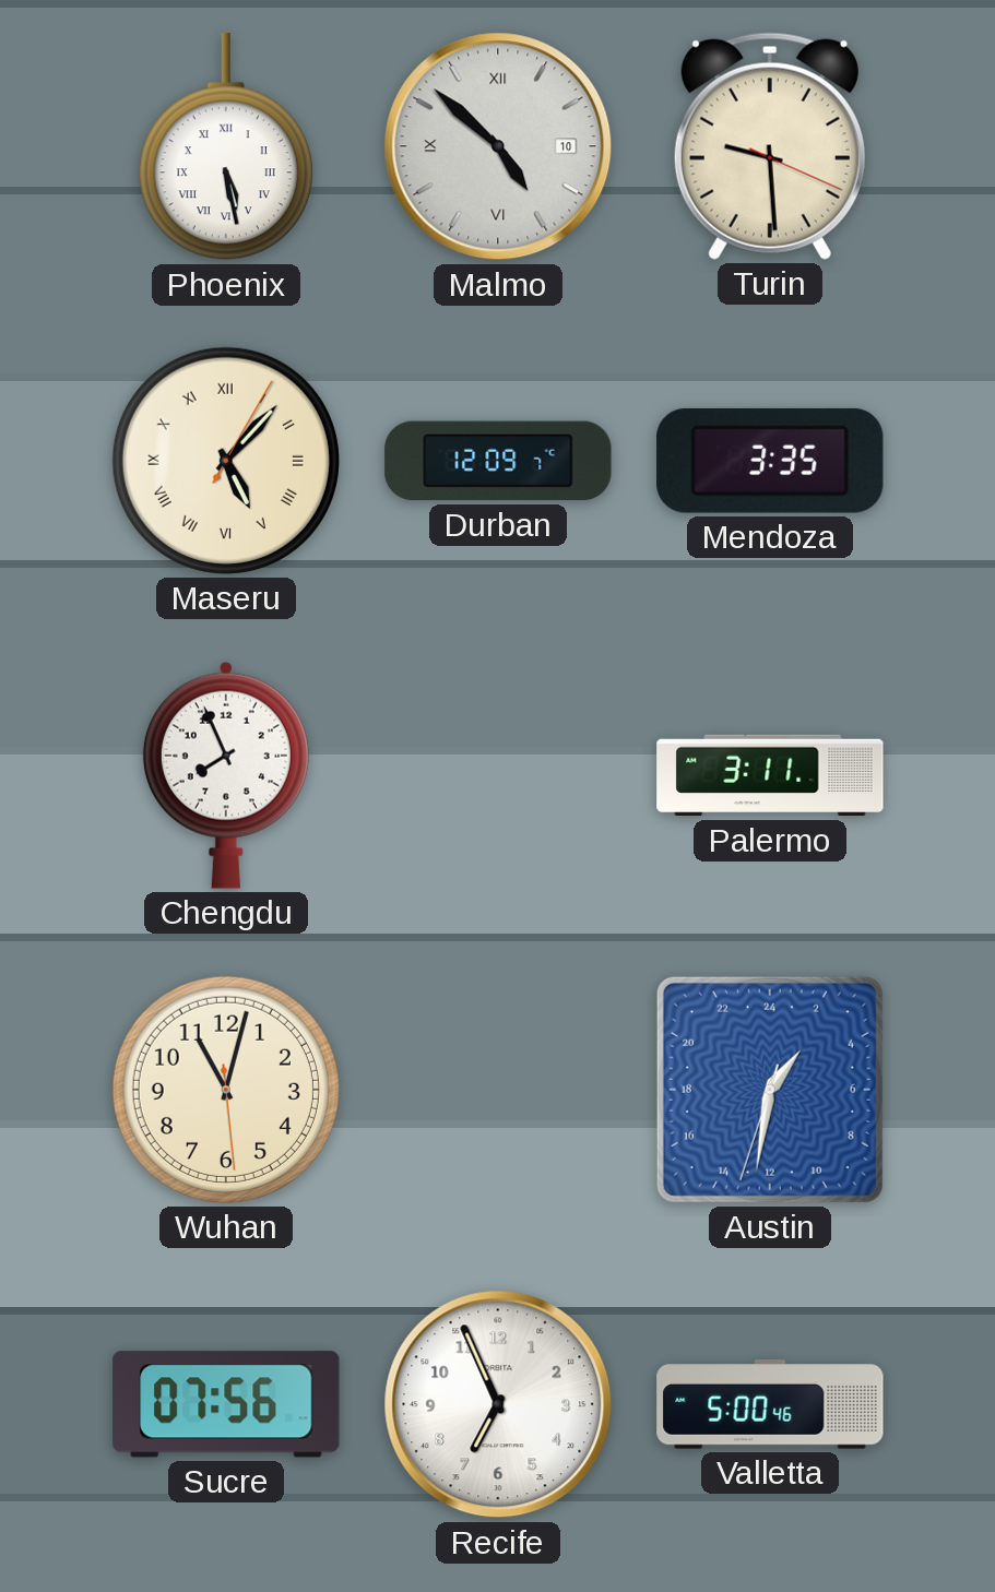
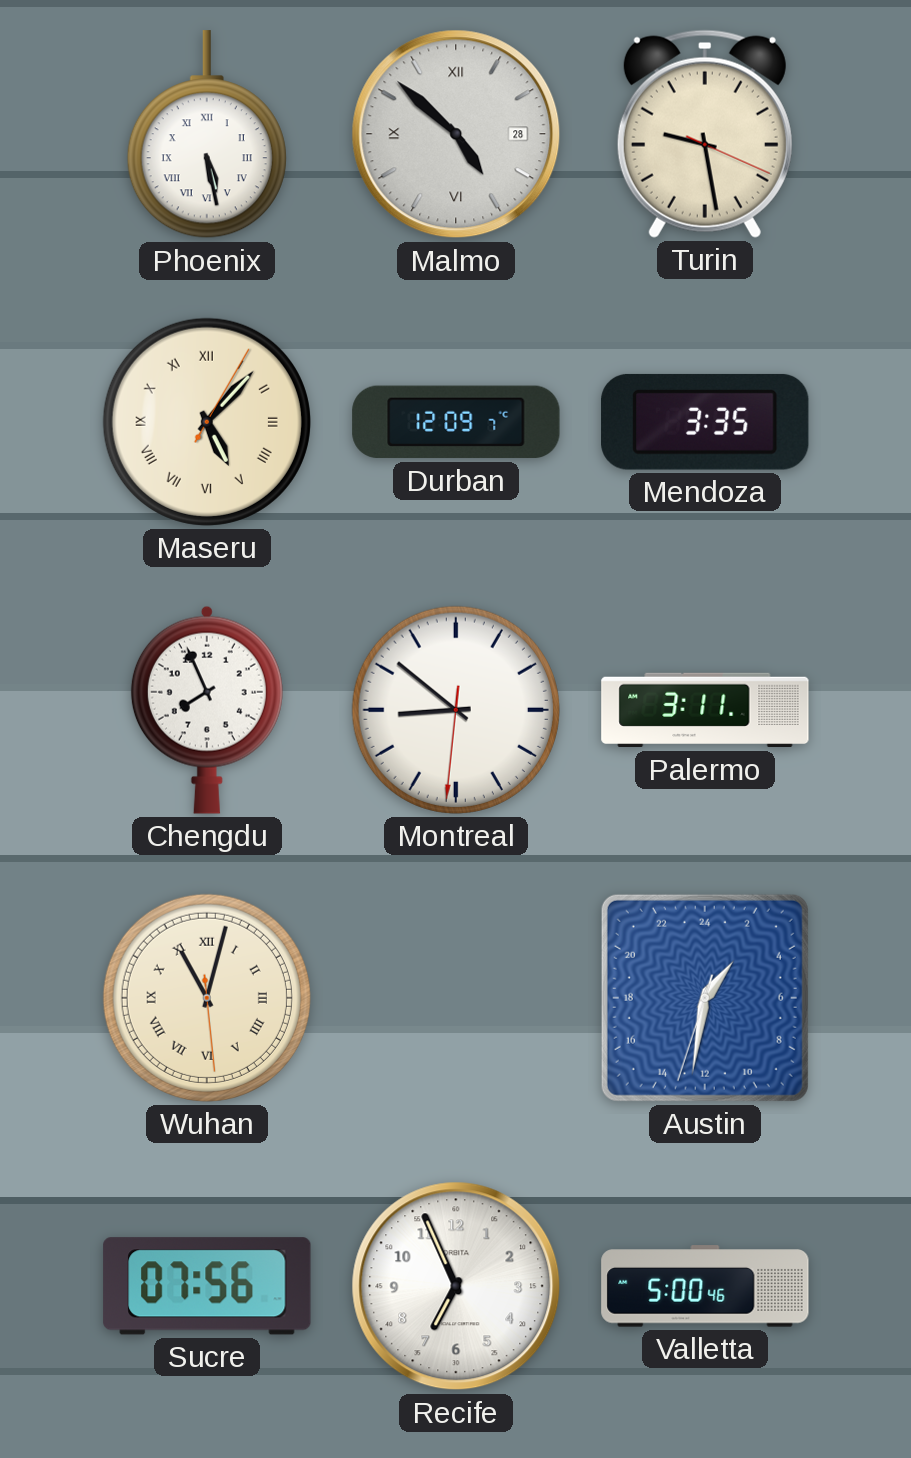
Malmo date: 10 -> 28
Turin: 9:29 -> 9:28
Montreal: none -> 8:51
Wuhan numerals: Arabic -> Roman
